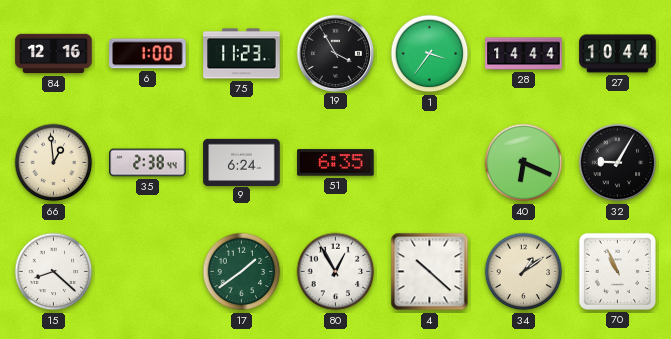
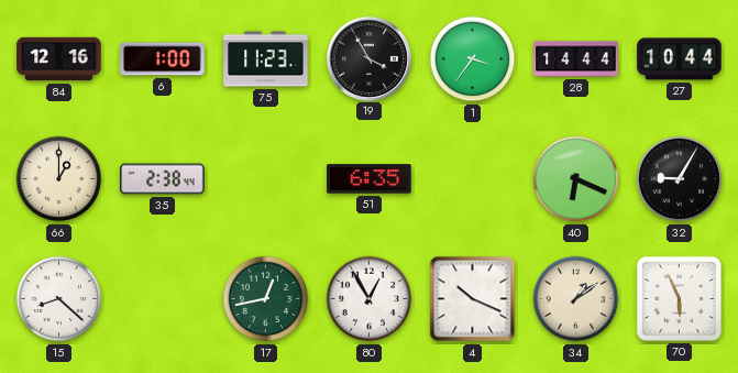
66: 12:59 -> 1:00
9: 6:24 -> none
17: 1:39 -> 12:43
4: 10:22 -> 10:19
70: 10:56 -> 5:56
